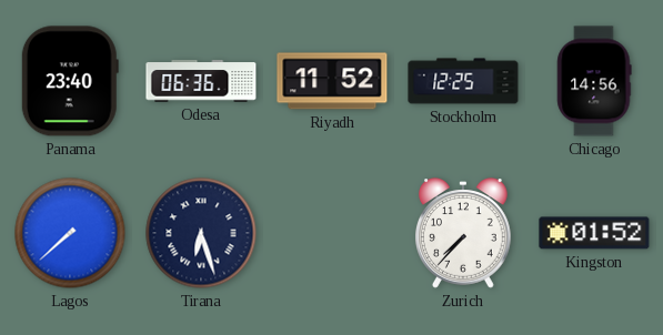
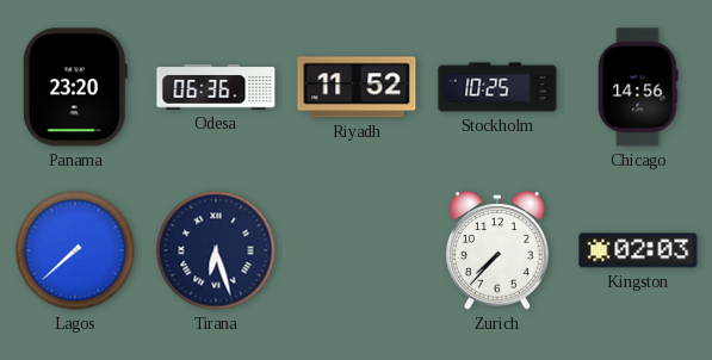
Panama: 23:40 -> 23:20
Stockholm: 12:25 -> 10:25
Kingston: 01:52 -> 02:03
